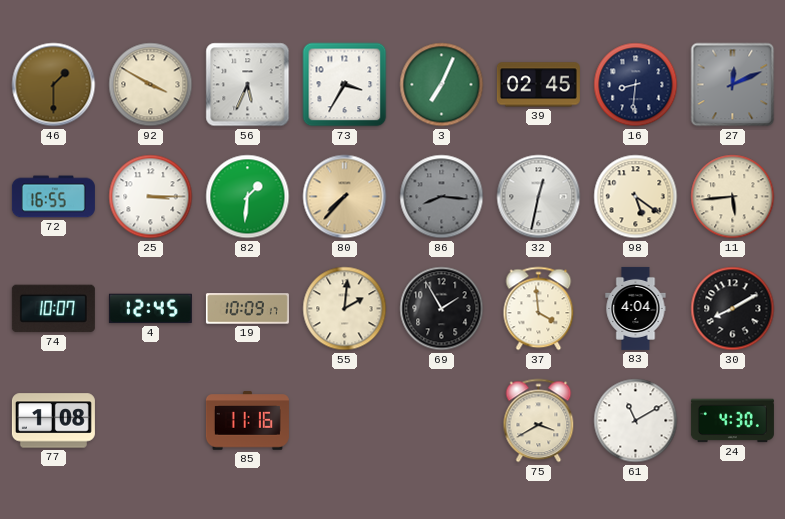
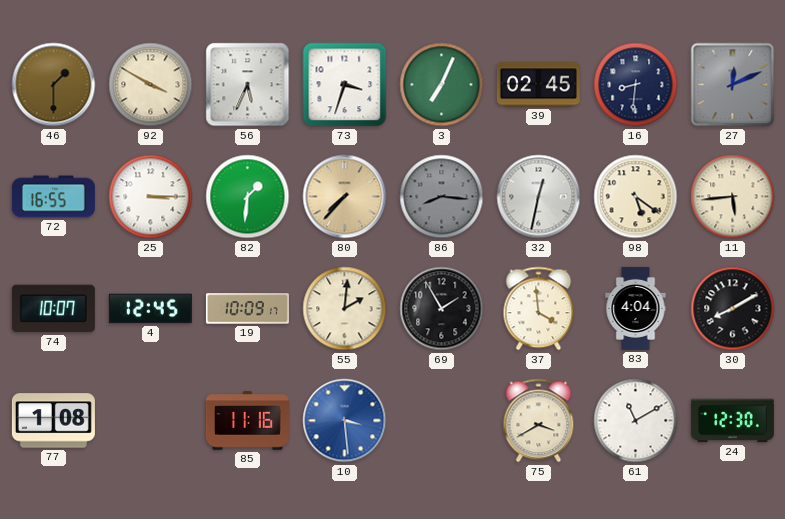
73: 3:35 -> 3:33
10: none -> 3:29
24: 4:30 -> 12:30
